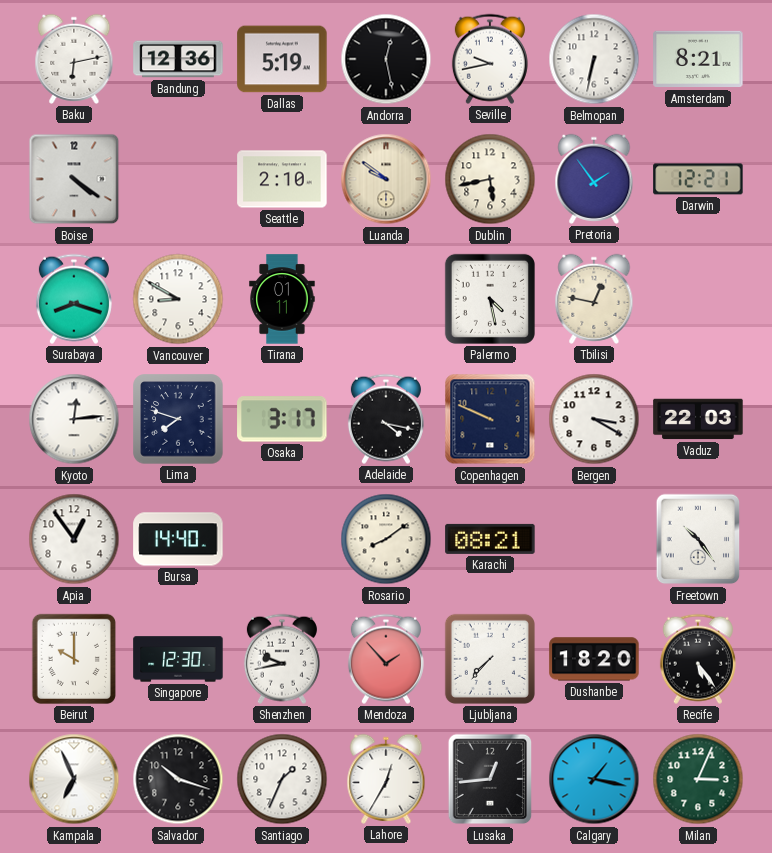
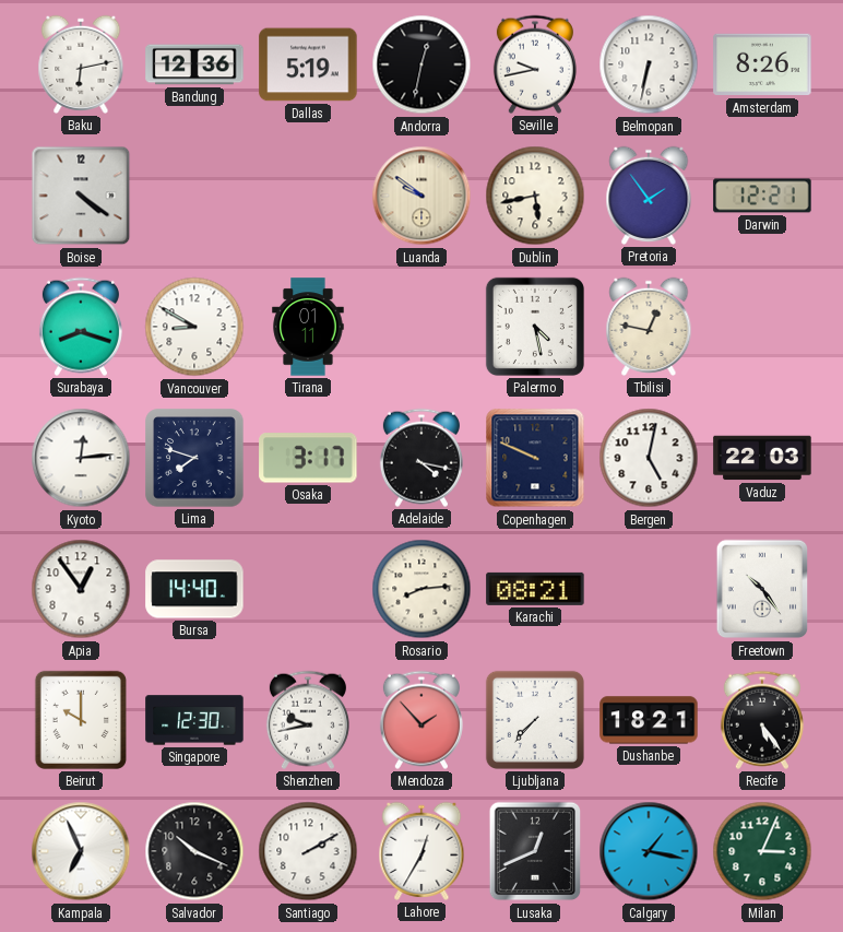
Andorra: 12:28 -> 12:32
Amsterdam: 8:21 -> 8:26
Seattle: 2:10 -> none
Bergen: 3:20 -> 5:02
Rosario: 8:09 -> 8:14
Dushanbe: 18:20 -> 18:21
Salvador: 10:18 -> 10:19
Santiago: 1:34 -> 2:10
Lusaka: 12:44 -> 12:41
